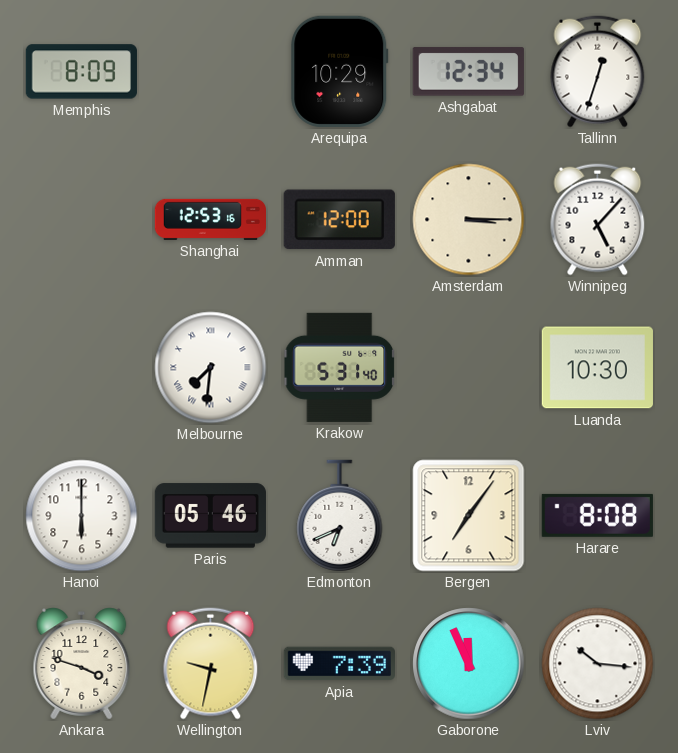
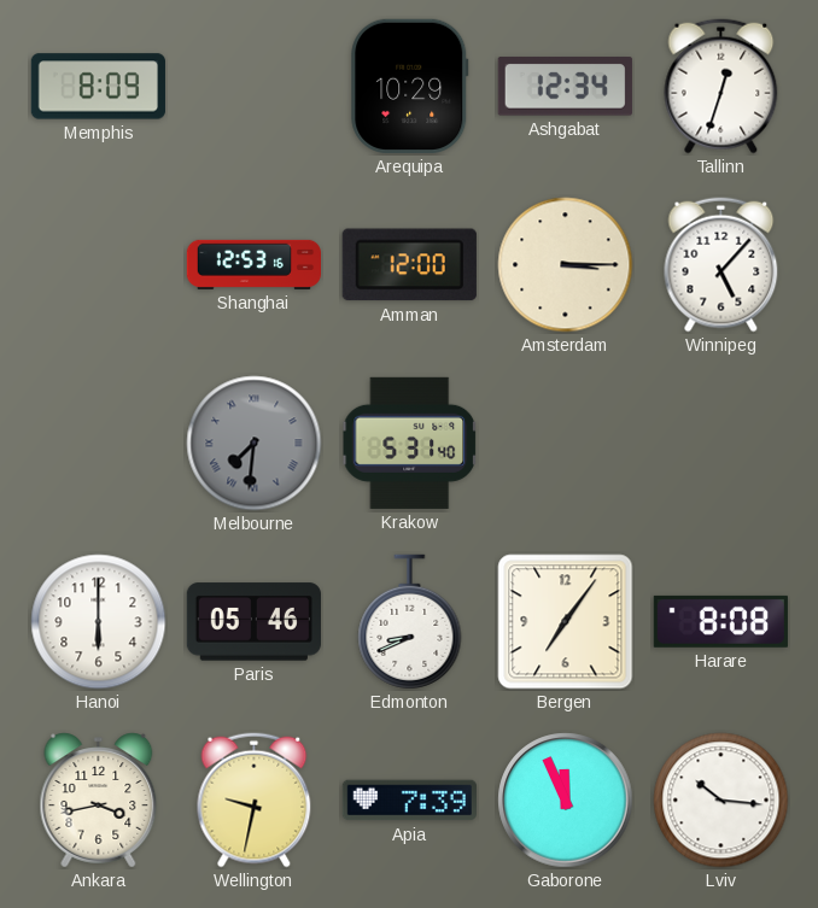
Melbourne dial: white -> grey
Luanda: 10:30 -> none
Edmonton: 6:41 -> 8:41
Ankara: 3:48 -> 3:43
